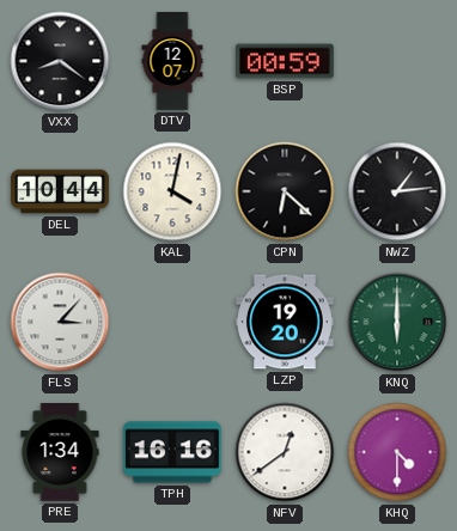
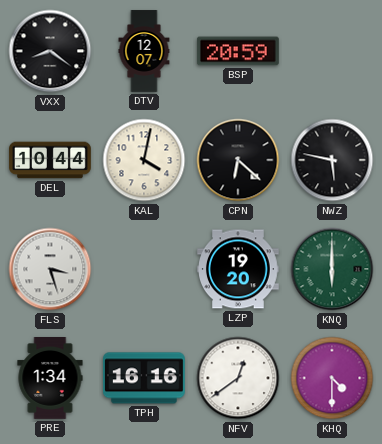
BSP: 00:59 -> 20:59
NWZ: 1:14 -> 5:47
FLS: 3:07 -> 3:27
